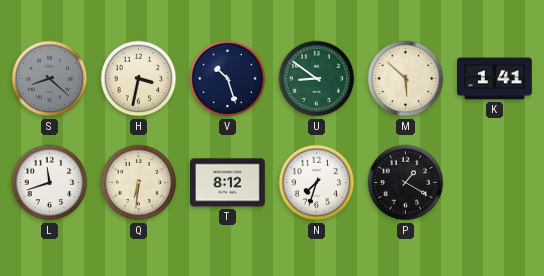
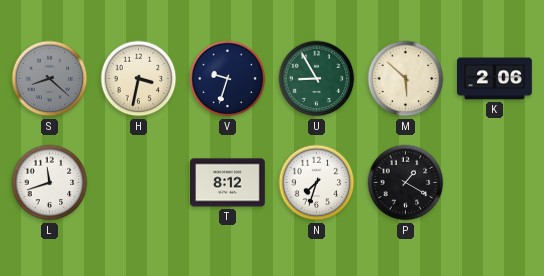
V: 10:27 -> 9:33
U: 8:51 -> 8:55
K: 1:41 -> 2:06
Q: 6:31 -> none
